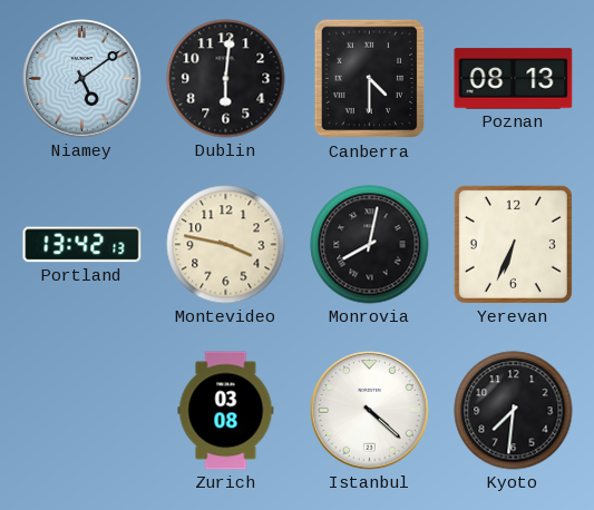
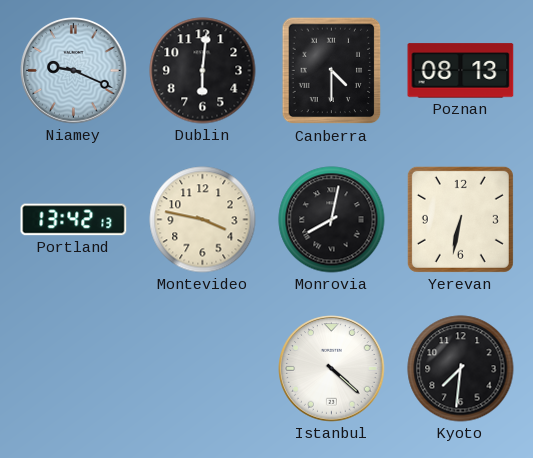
Niamey: 5:09 -> 9:19
Yerevan: 6:34 -> 6:32
Zurich: 03:08 -> none
